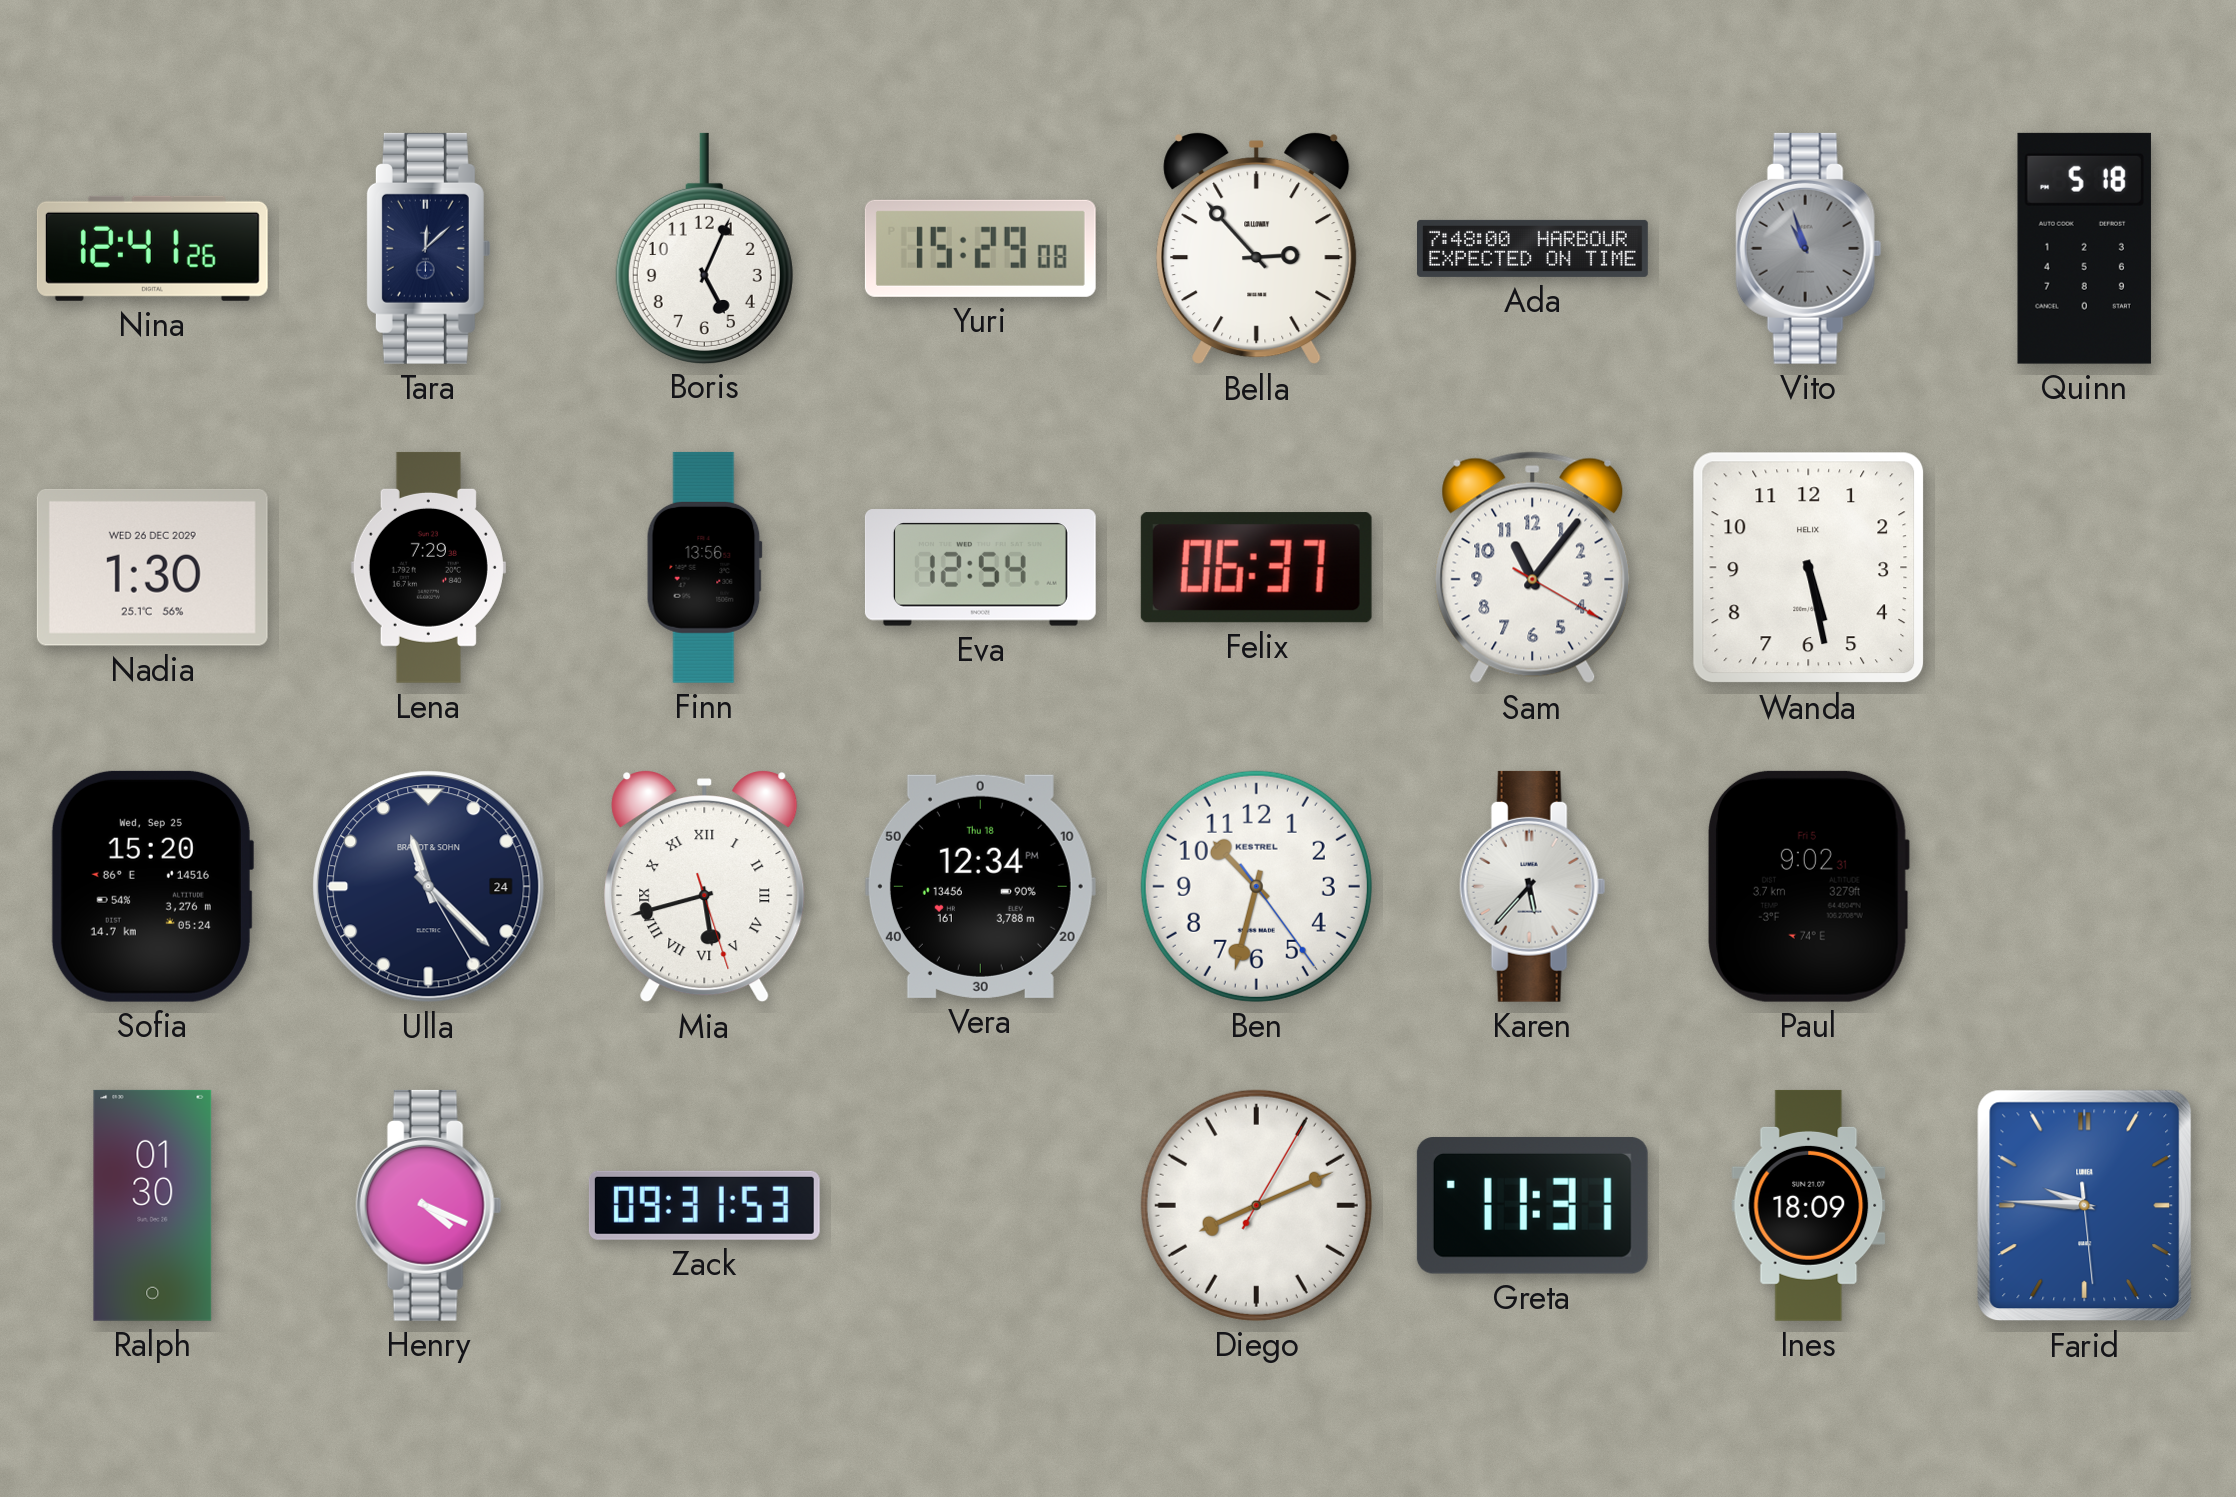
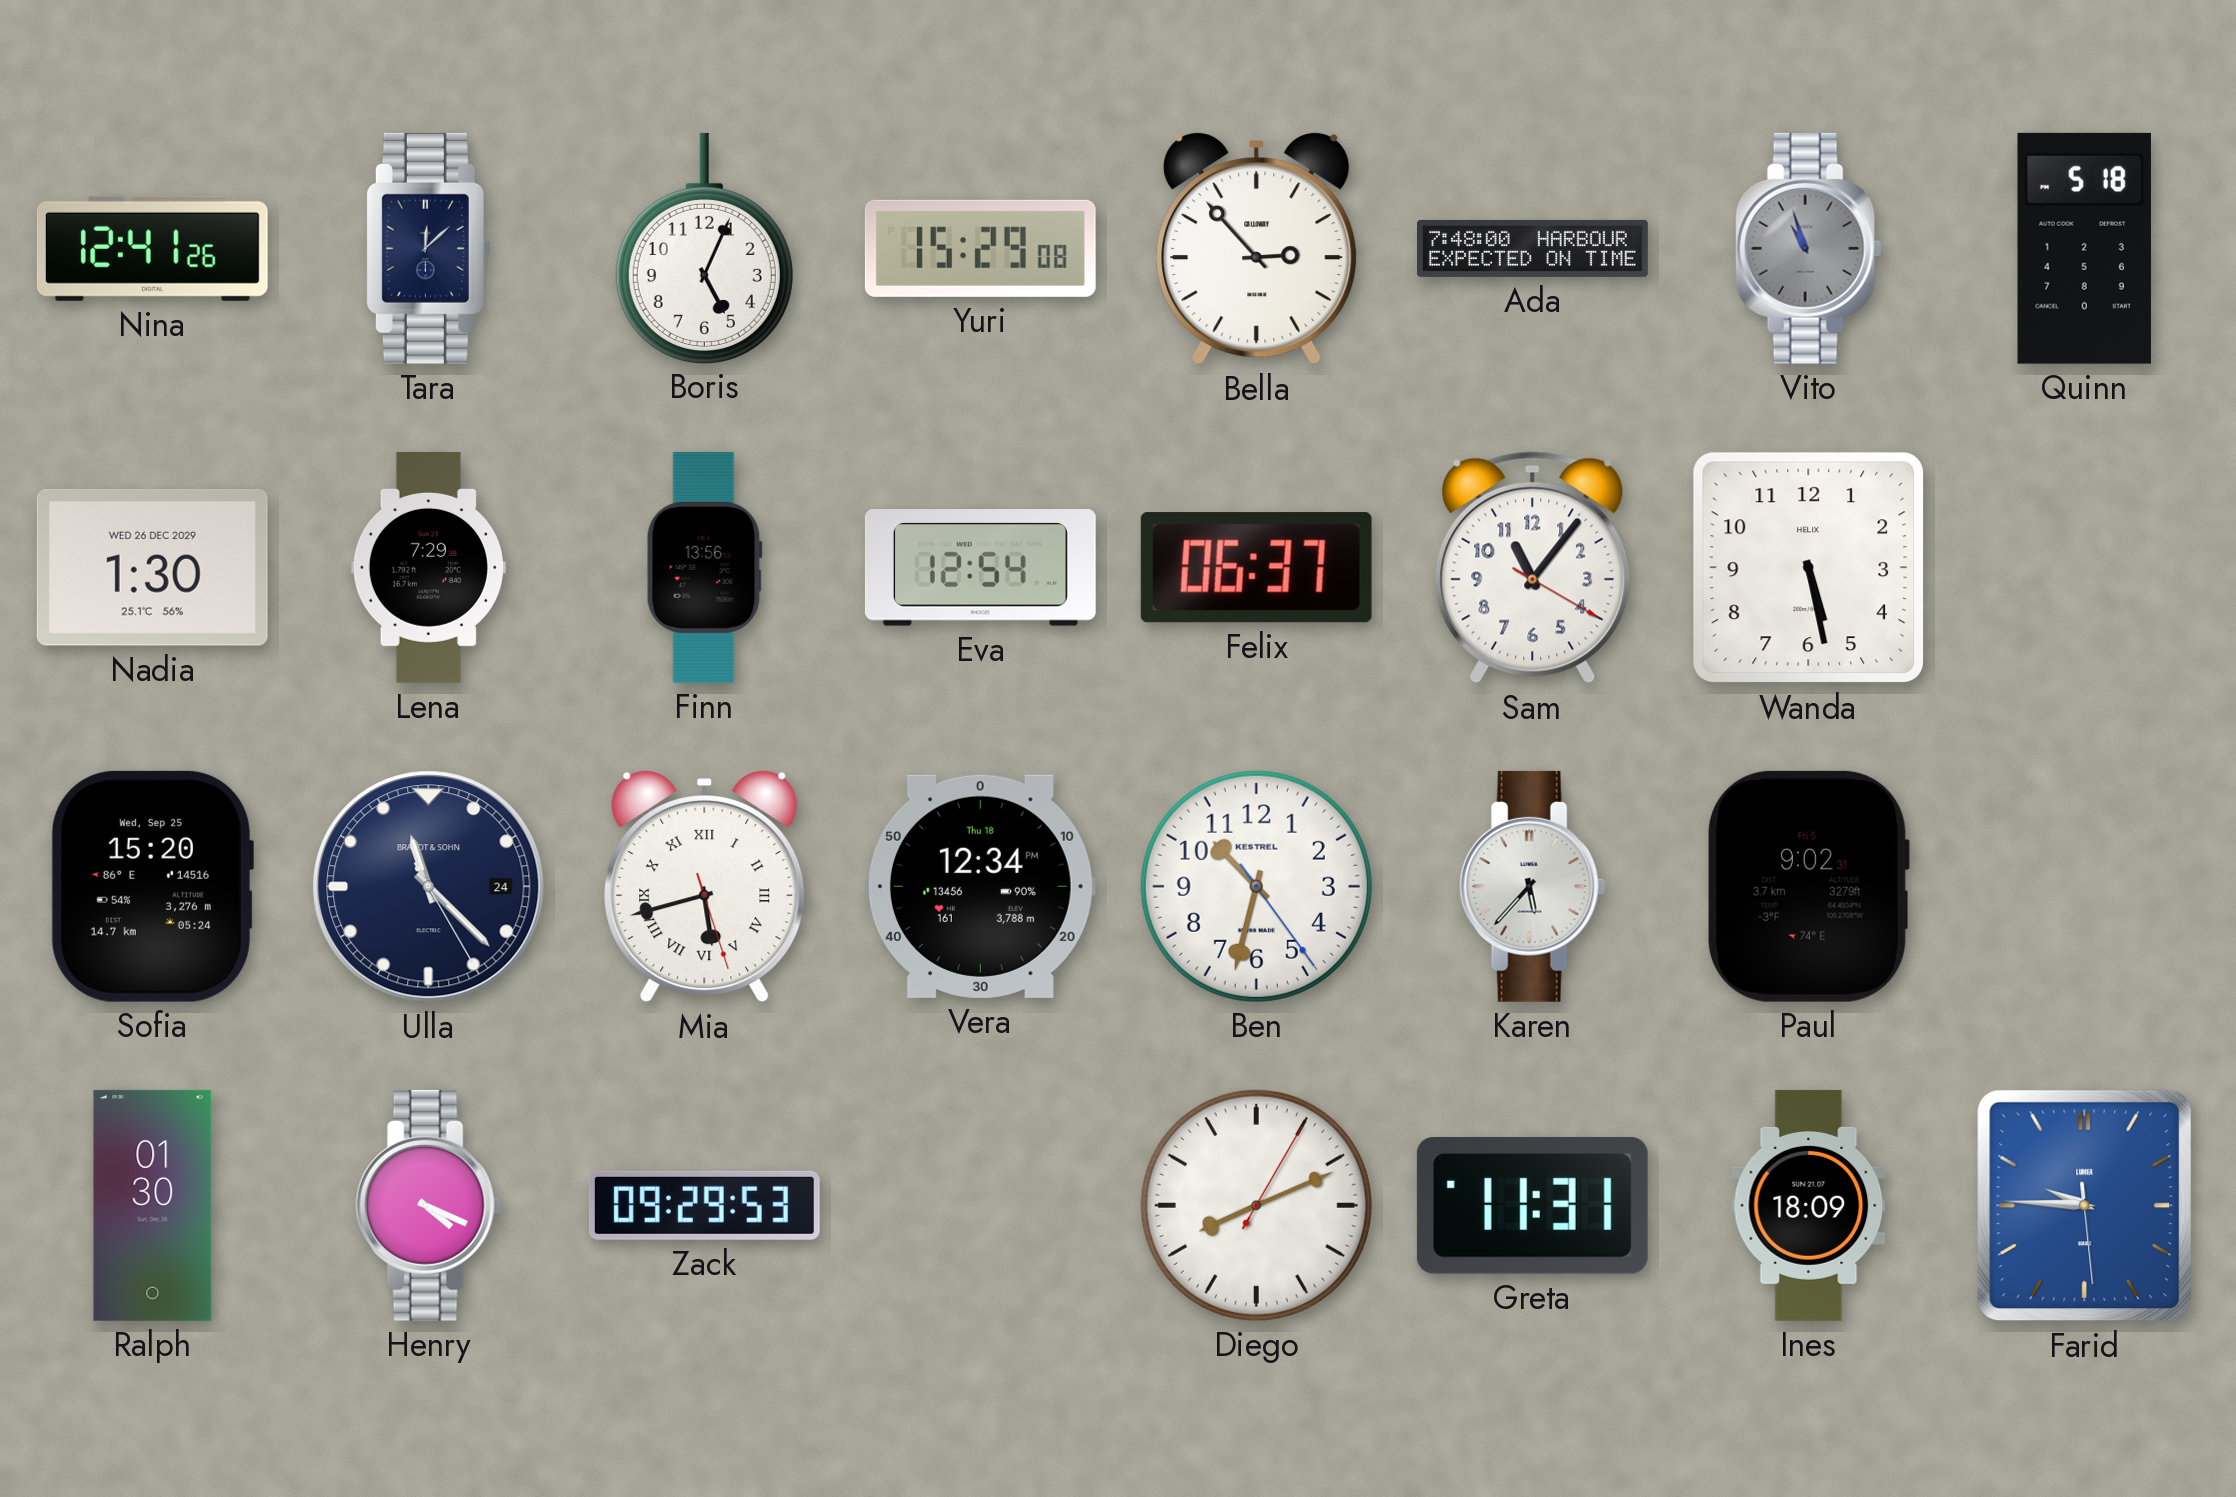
Zack: 09:31 -> 09:29
